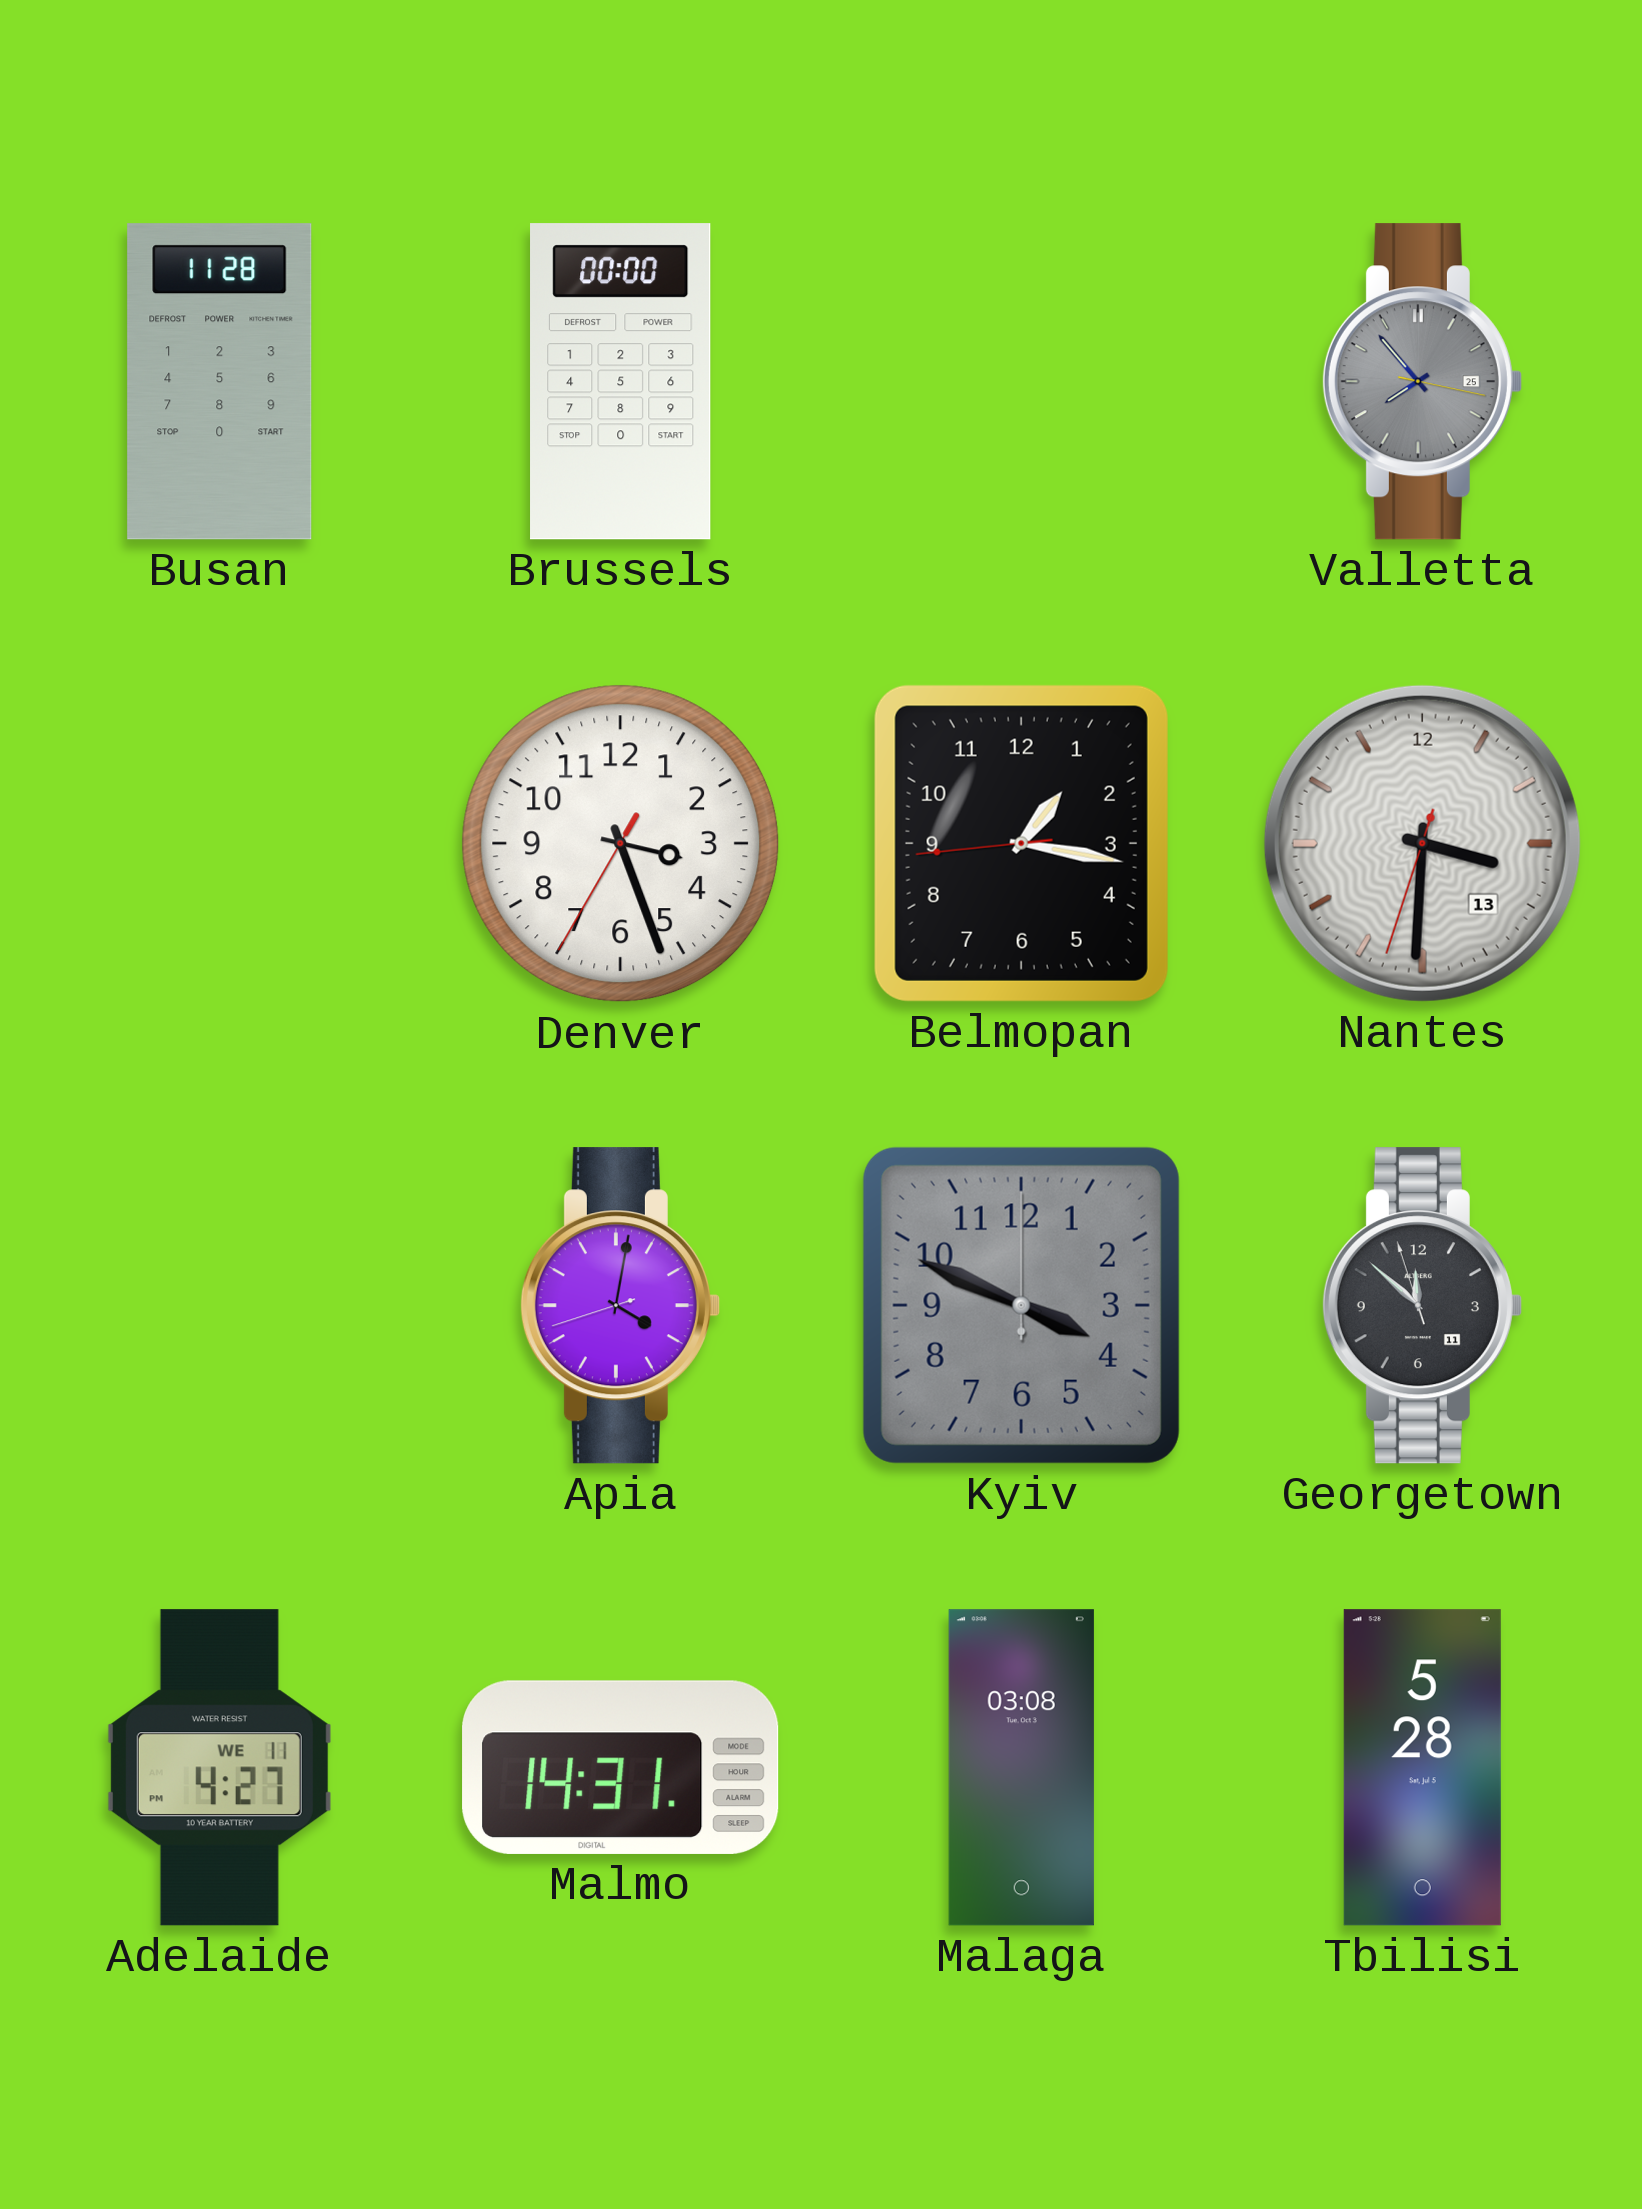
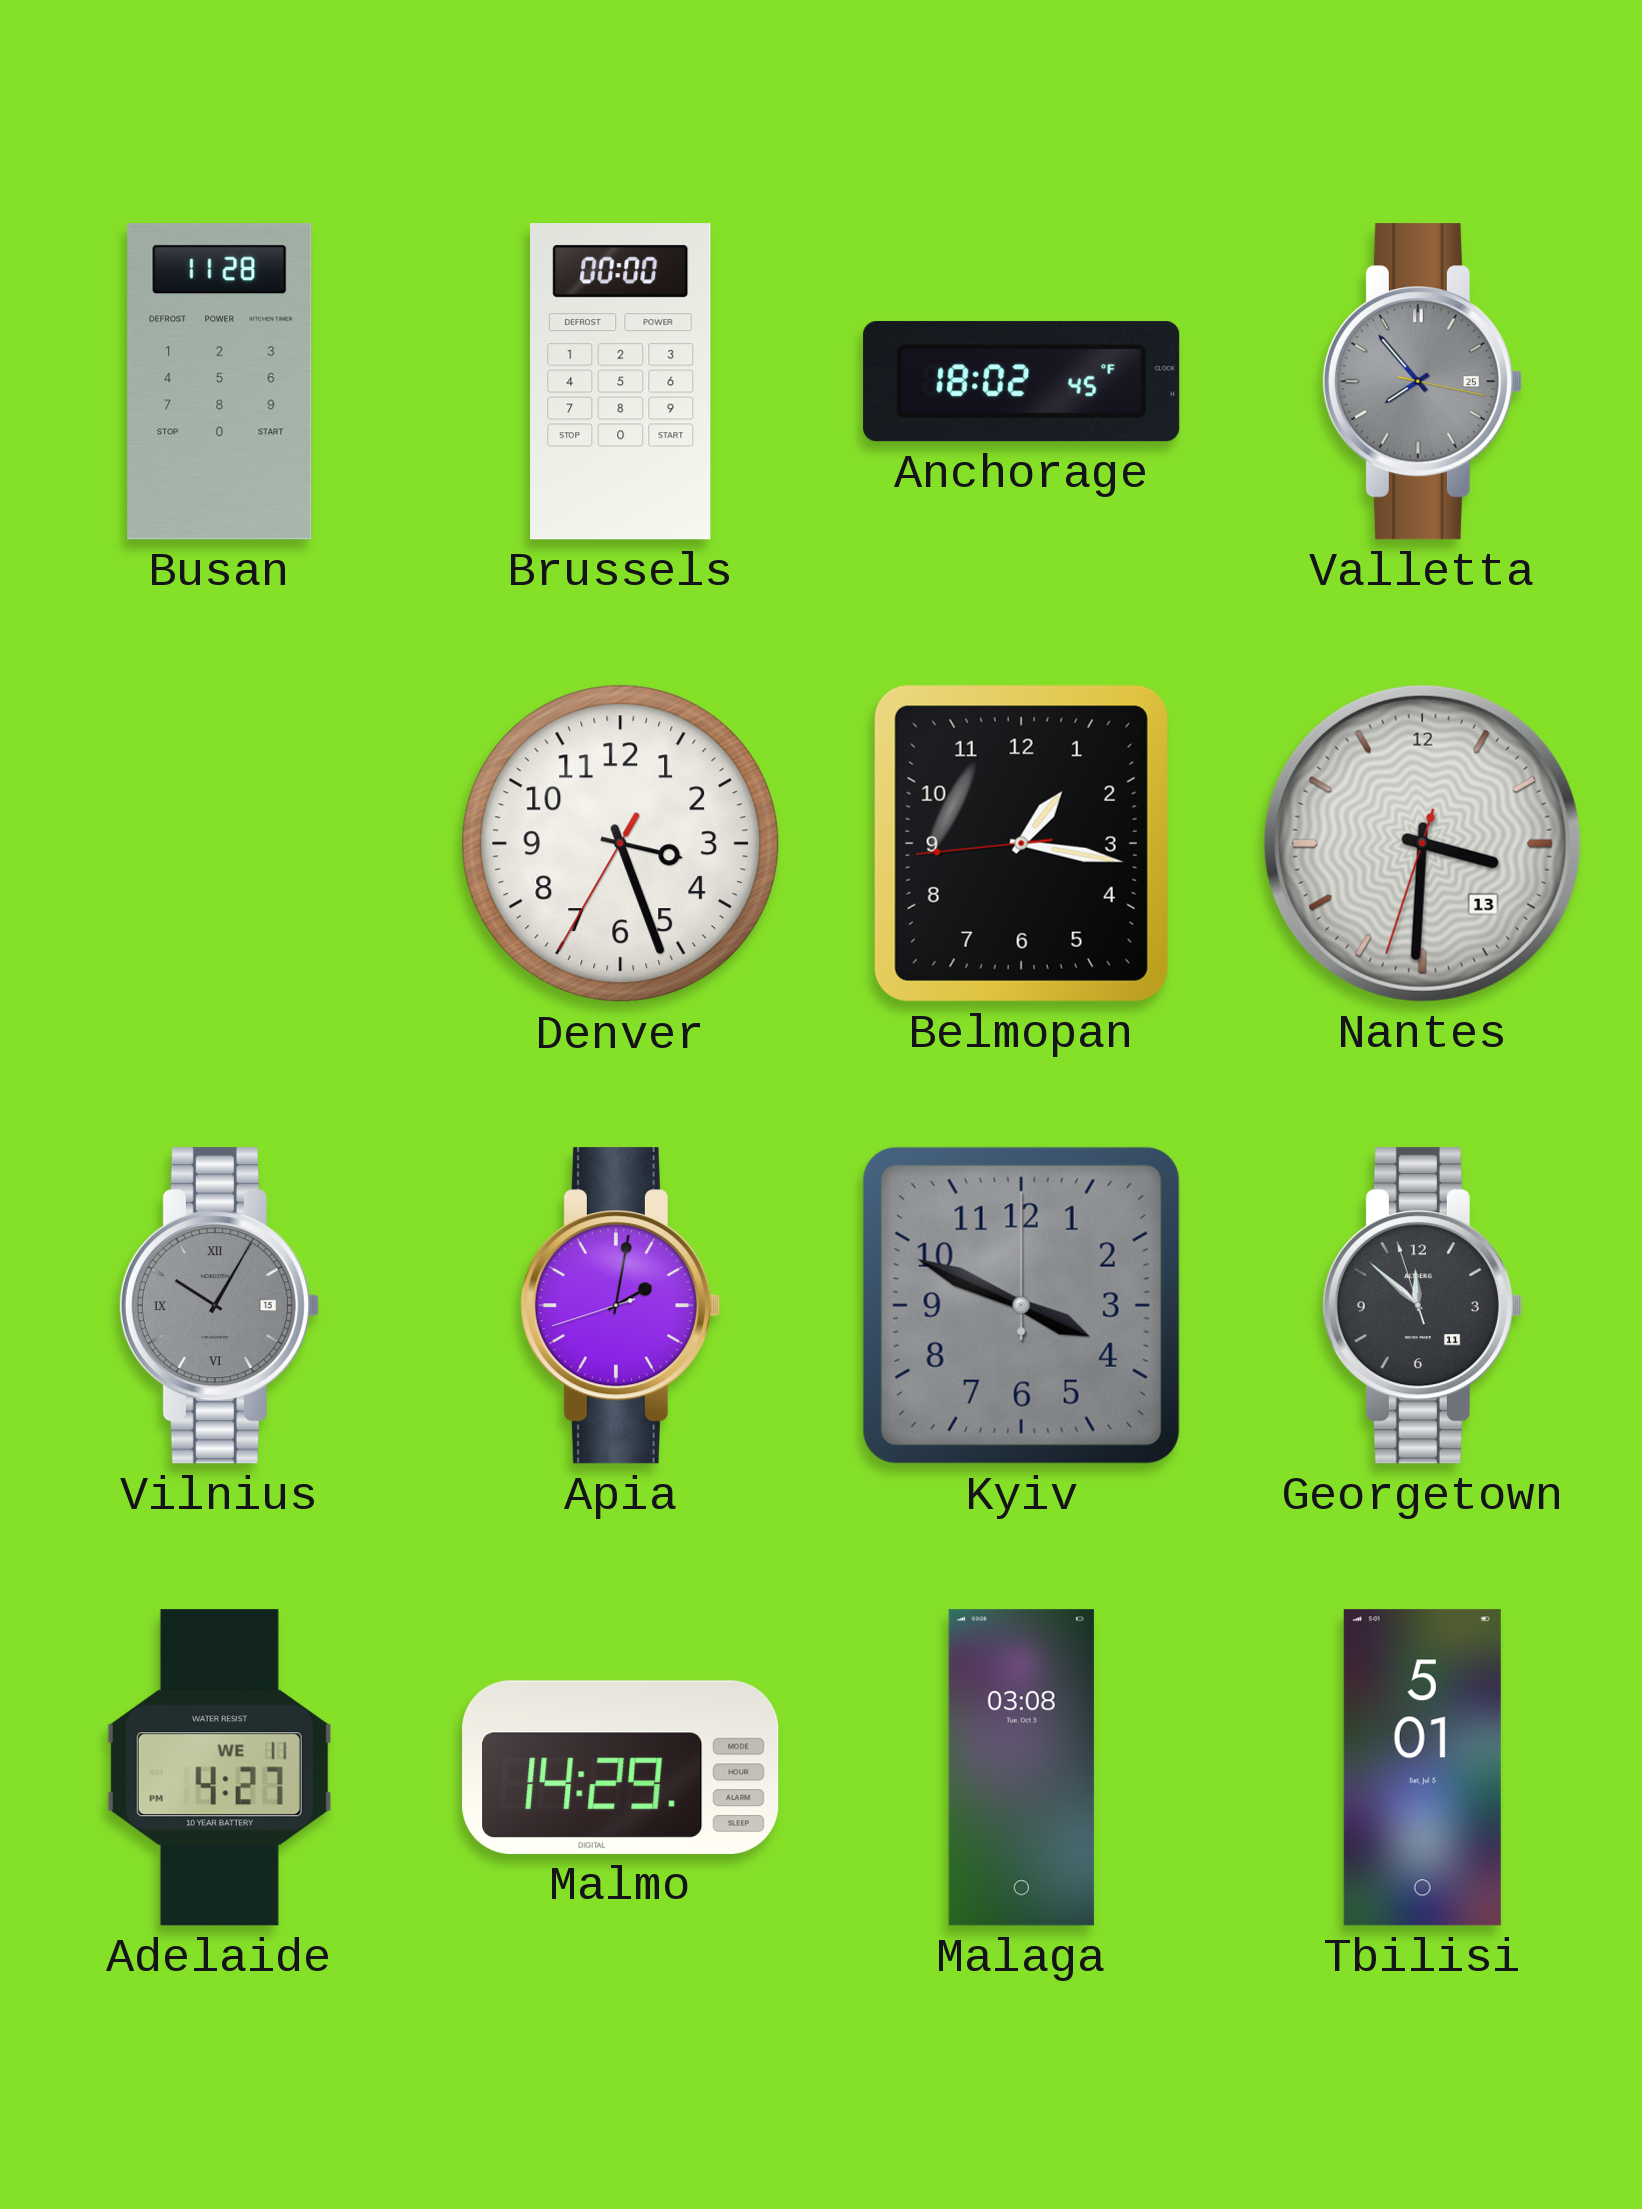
Anchorage: none -> 18:02
Vilnius: none -> 10:05
Apia: 4:01 -> 2:01
Malmo: 14:31 -> 14:29
Tbilisi: 5:28 -> 5:01
